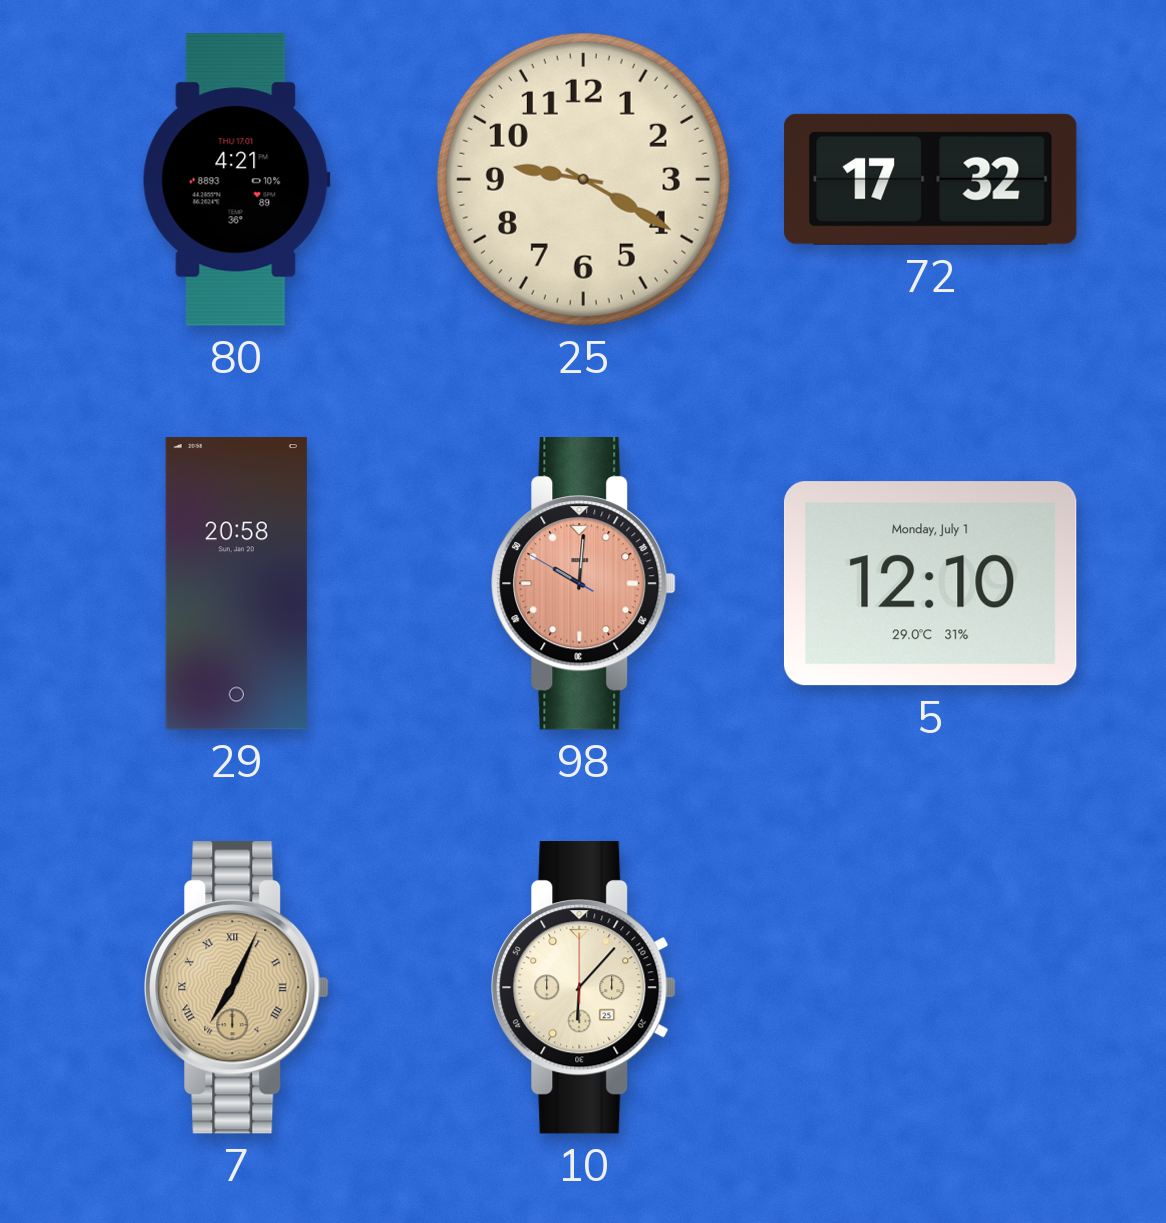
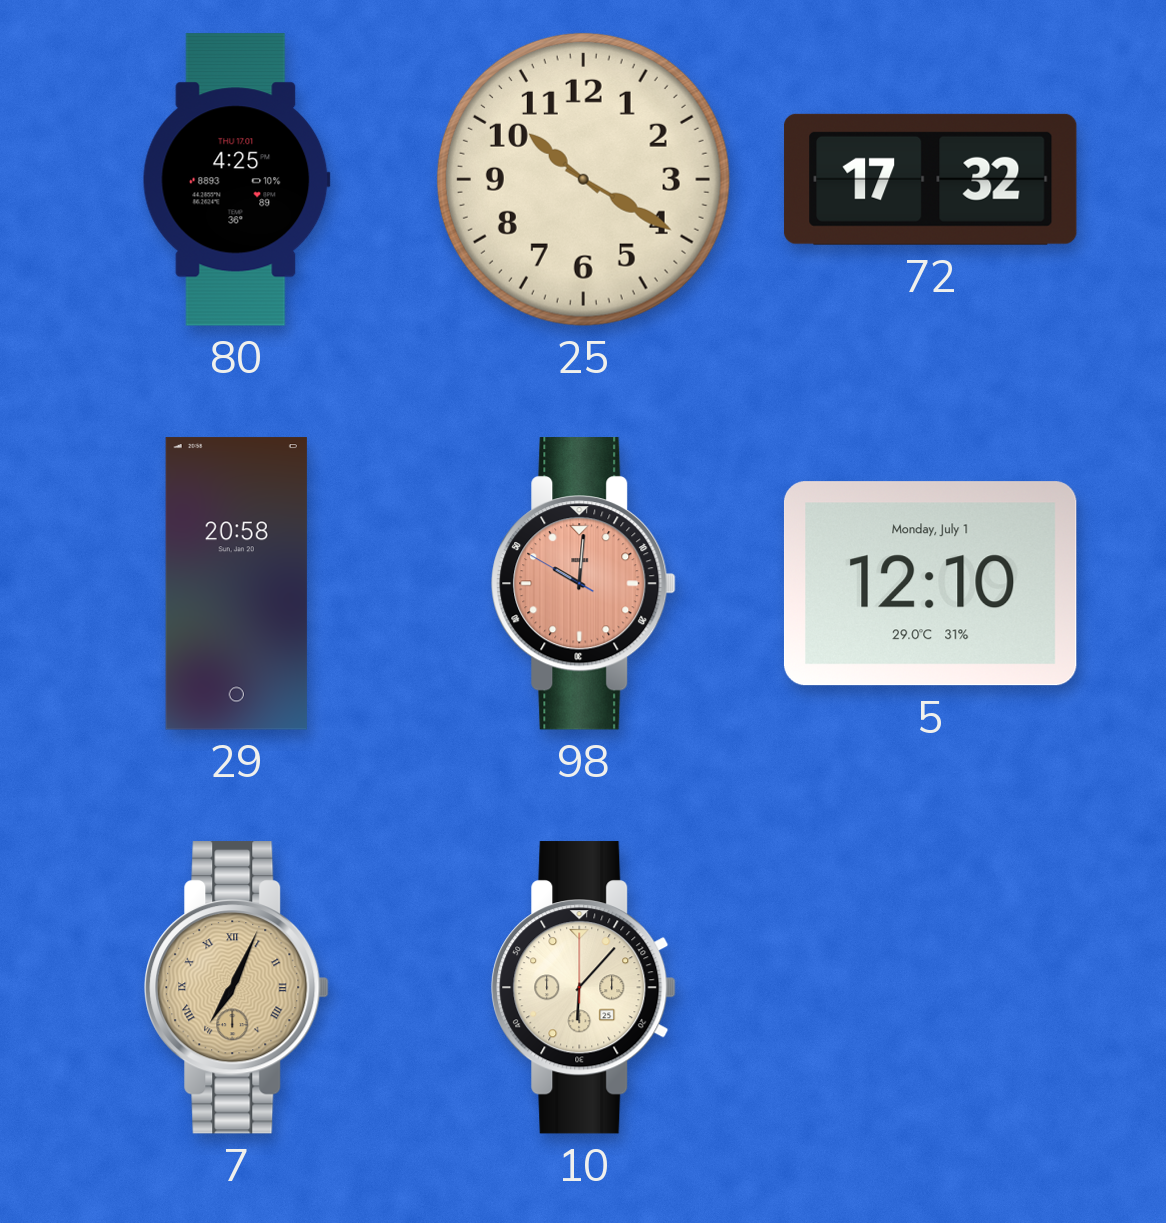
80: 4:21 -> 4:25
25: 9:20 -> 10:20
